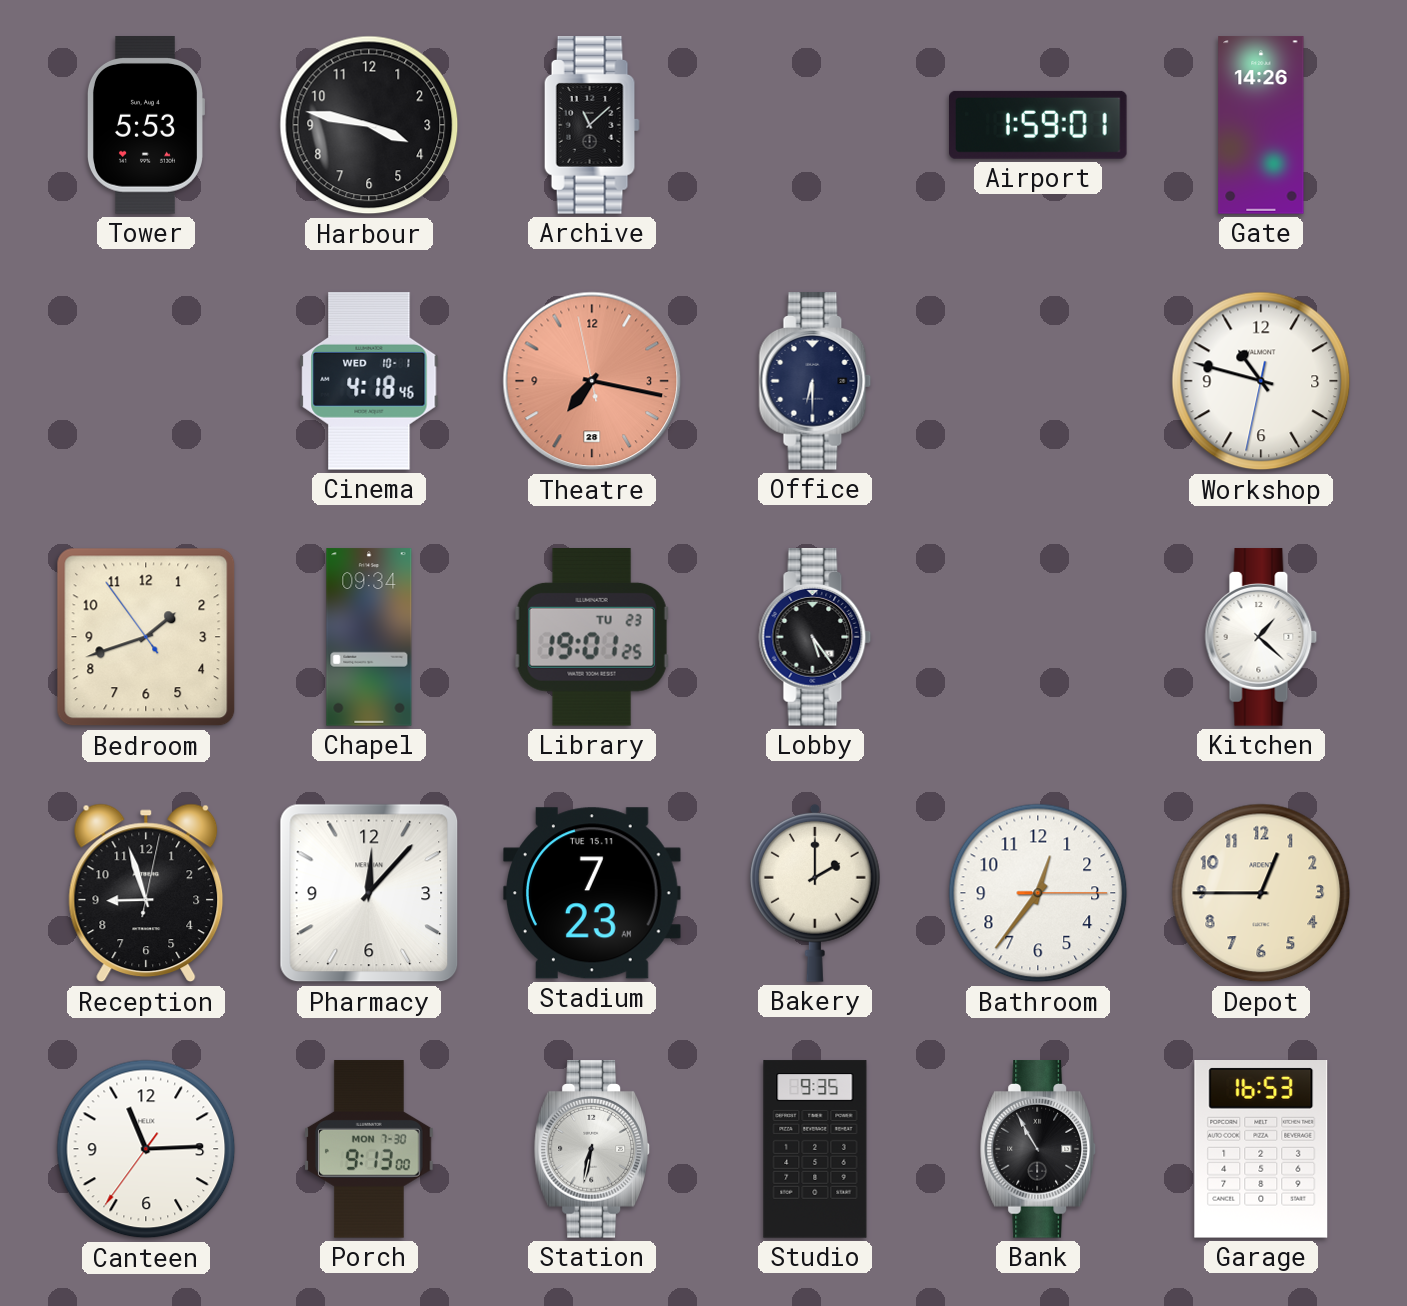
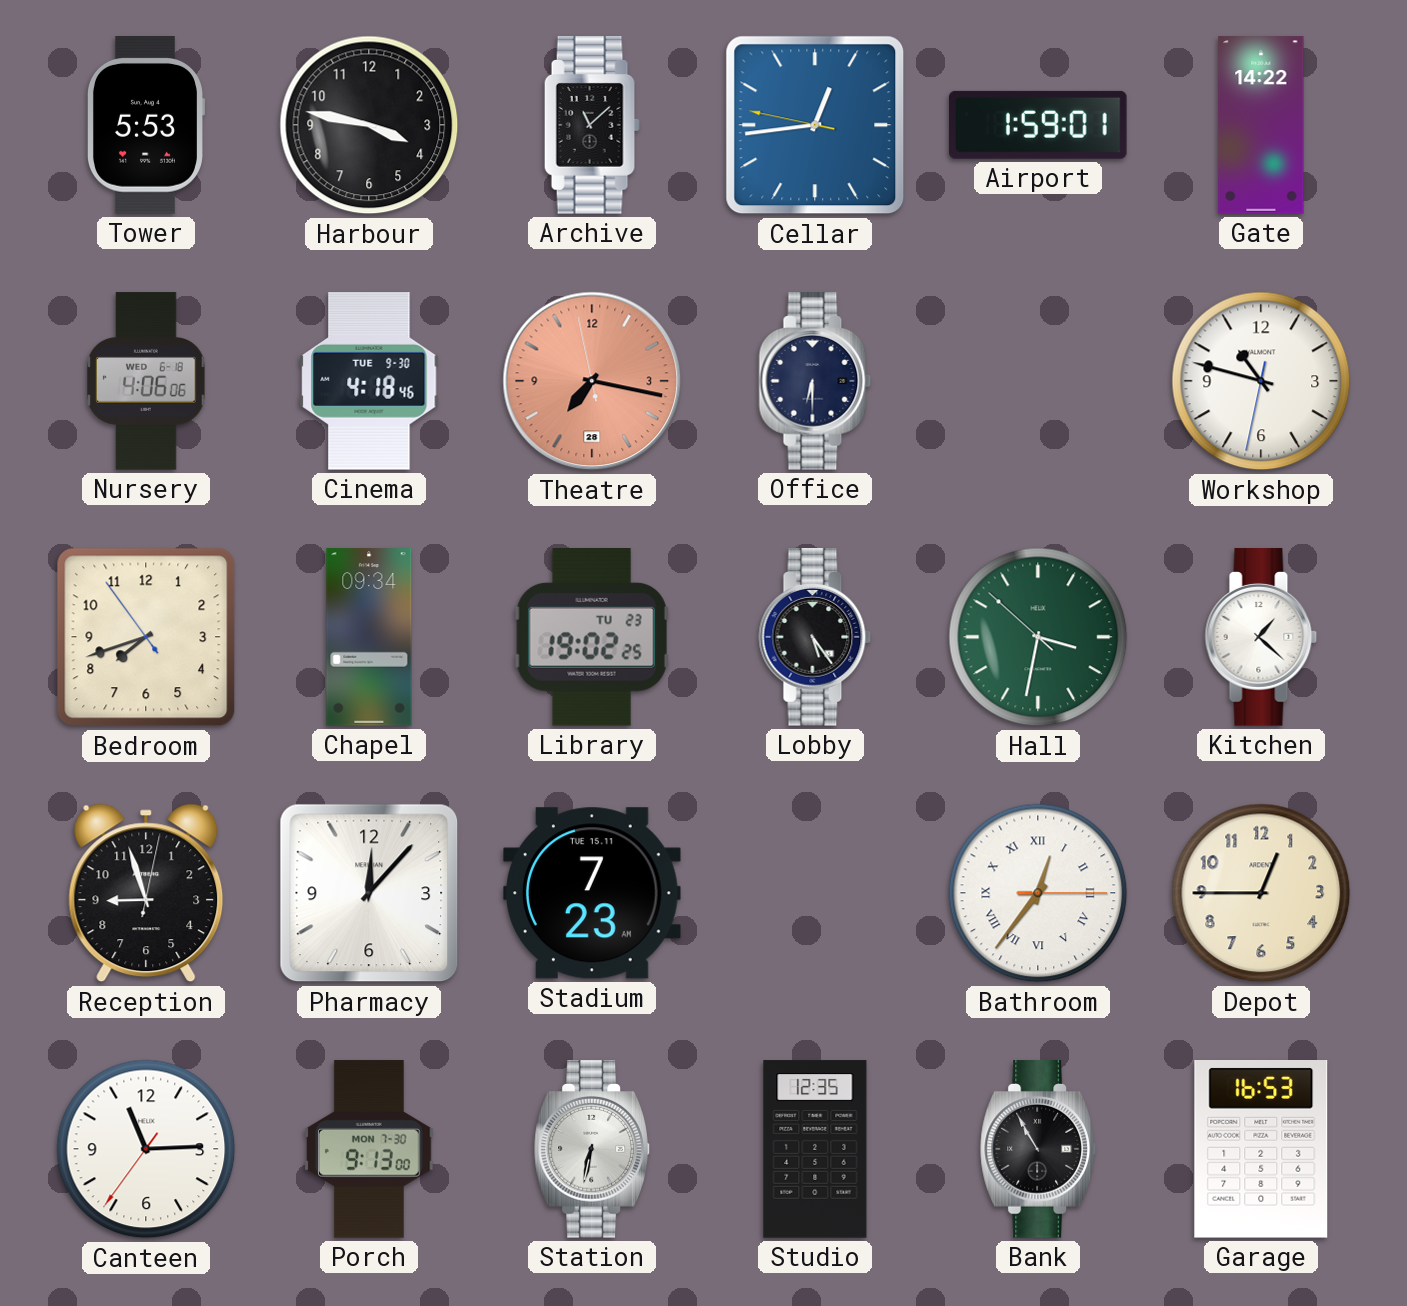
Cellar: none -> 12:43
Gate: 14:26 -> 14:22
Nursery: none -> 4:06
Cinema date: WED 10-1 -> TUE 9-30
Bedroom: 1:41 -> 7:41
Library: 19:01 -> 19:02
Hall: none -> 3:31
Bakery: 2:00 -> none
Bathroom numerals: Arabic -> Roman
Studio: 9:35 -> 12:35
